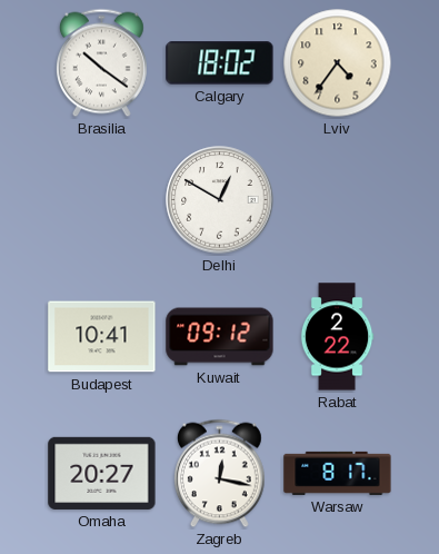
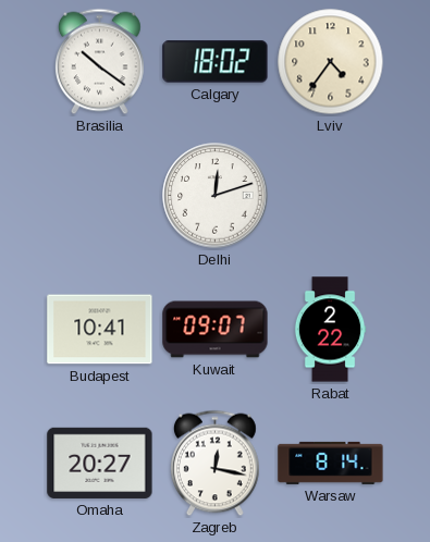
Delhi: 12:50 -> 12:12
Kuwait: 09:12 -> 09:07
Warsaw: 8:17 -> 8:14
